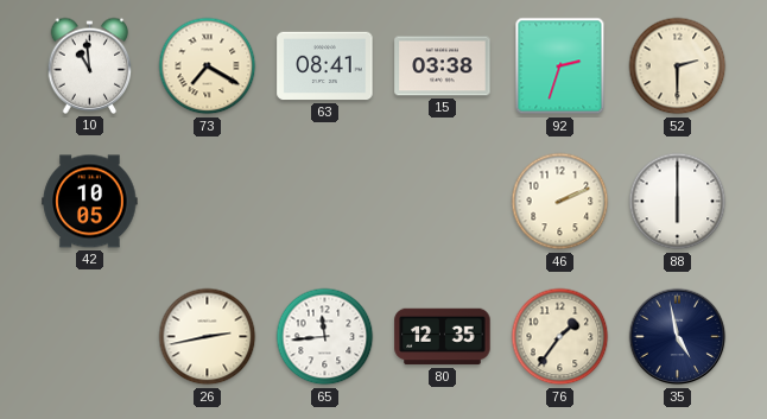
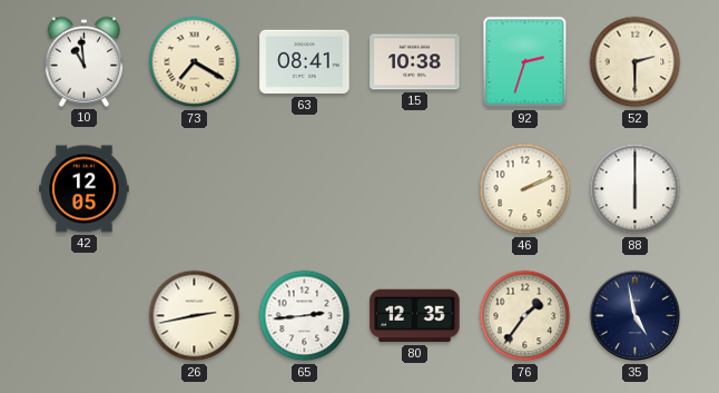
15: 03:38 -> 10:38
42: 10:05 -> 12:05
65: 11:44 -> 2:44
